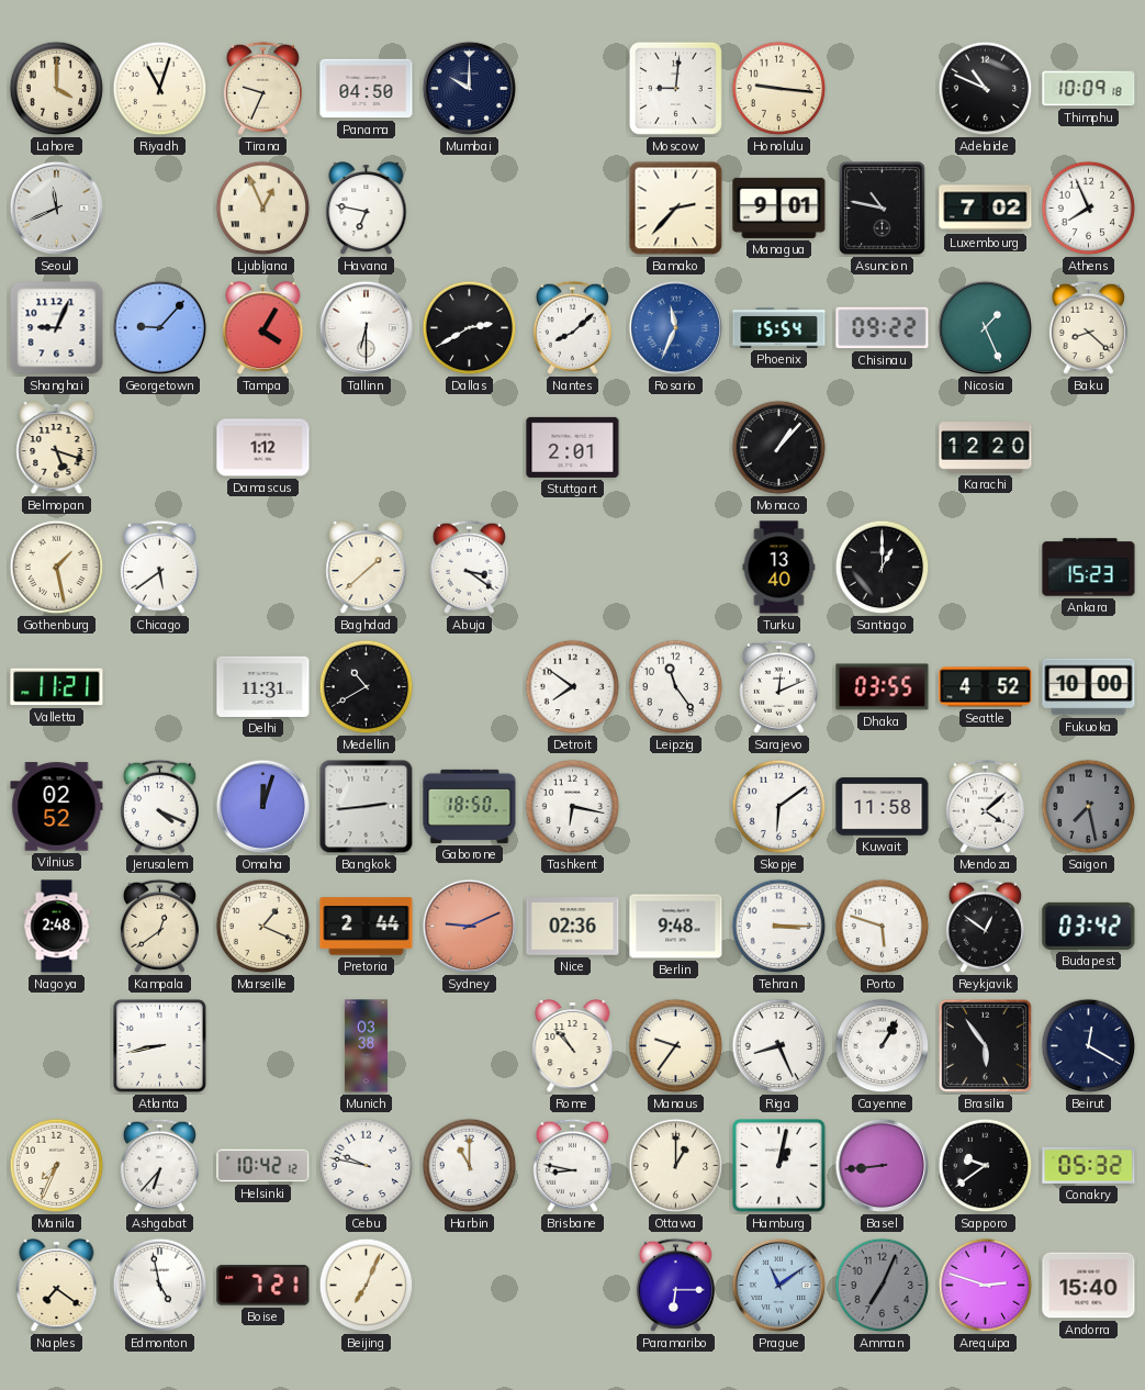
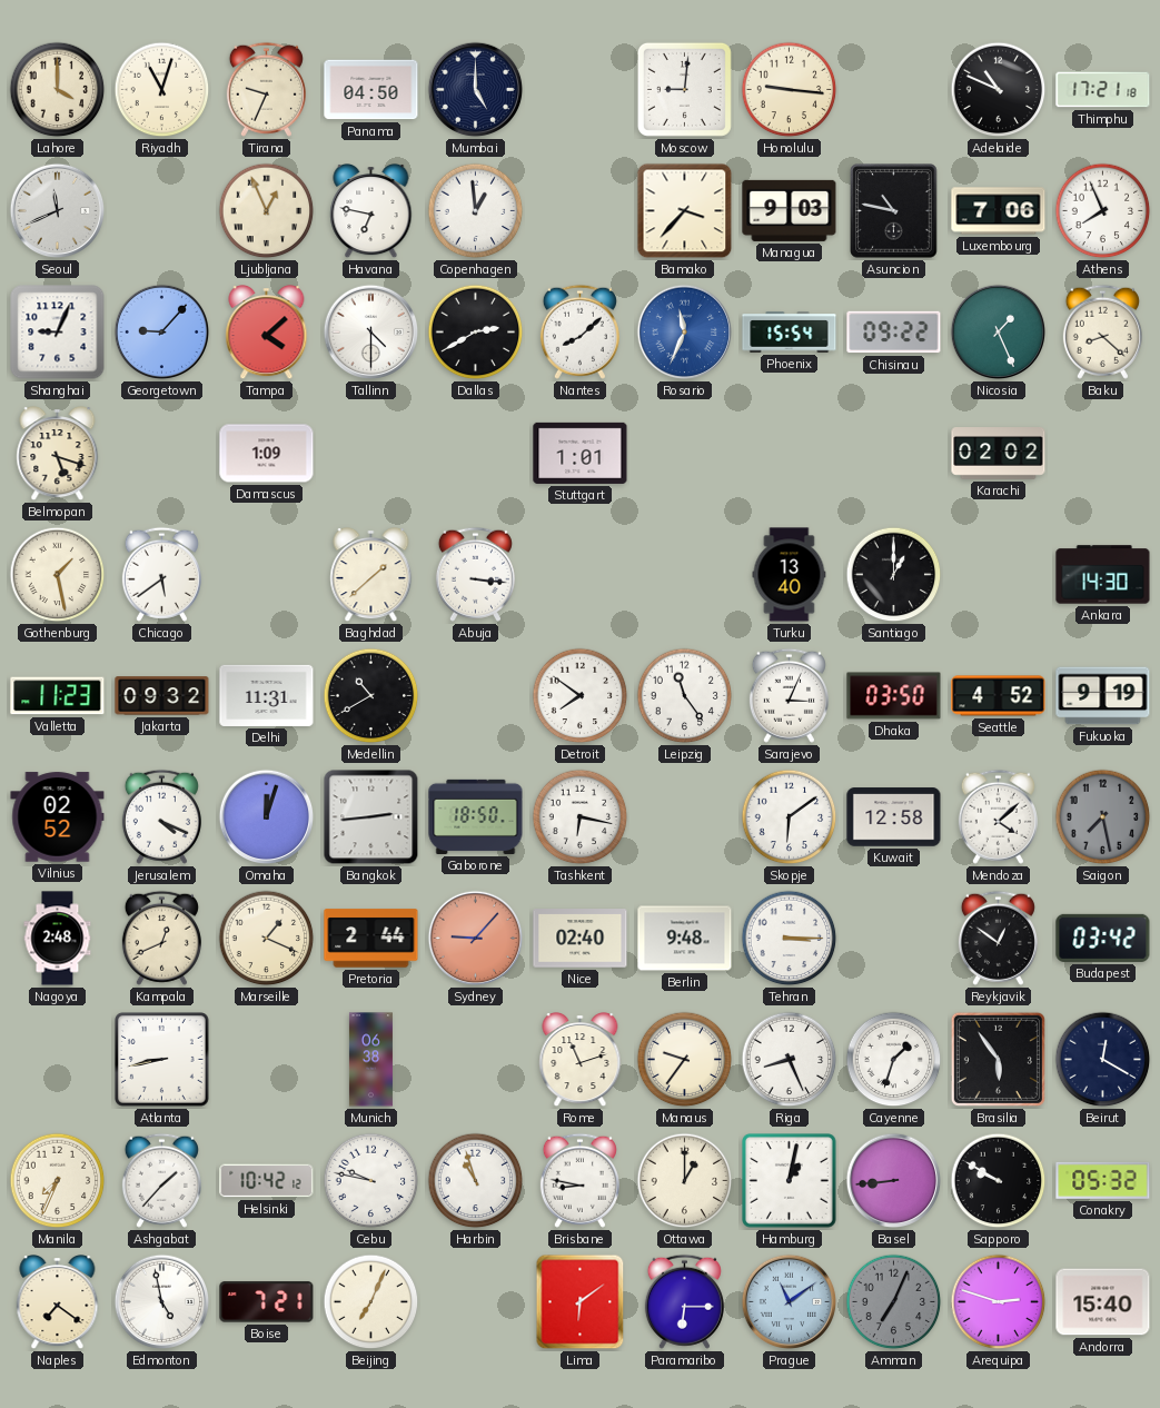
Mumbai: 10:00 -> 5:00
Thimphu: 10:09 -> 17:21
Copenhagen: none -> 12:59
Bamako: 2:37 -> 3:37
Managua: 9:01 -> 9:03
Luxembourg: 7:02 -> 7:06
Tampa: 4:05 -> 4:08
Tallinn: 6:30 -> 4:30
Damascus: 1:12 -> 1:09
Stuttgart: 2:01 -> 1:01
Monaco: 1:07 -> none
Karachi: 12:20 -> 02:02
Abuja: 3:21 -> 3:16
Ankara: 15:23 -> 14:30
Valletta: 11:21 -> 11:23
Jakarta: none -> 09:32
Sarajevo: 12:11 -> 3:04
Dhaka: 03:55 -> 03:50
Fukuoka: 10:00 -> 9:19
Kuwait: 11:58 -> 12:58
Kampala: 12:39 -> 12:41
Sydney: 9:11 -> 9:07
Nice: 02:36 -> 02:40
Porto: 5:48 -> none
Munich: 03:38 -> 06:38
Rome: 10:53 -> 11:12
Cayenne: 1:05 -> 1:33
Ashgabat: 6:37 -> 1:37
Harbin: 11:00 -> 10:57
Sapporo: 9:39 -> 9:50
Lima: none -> 6:09
